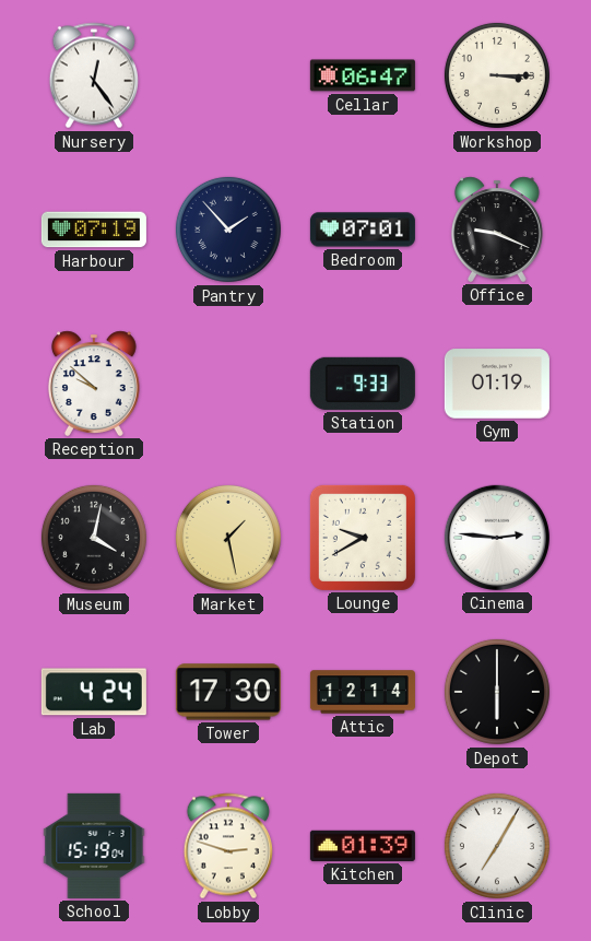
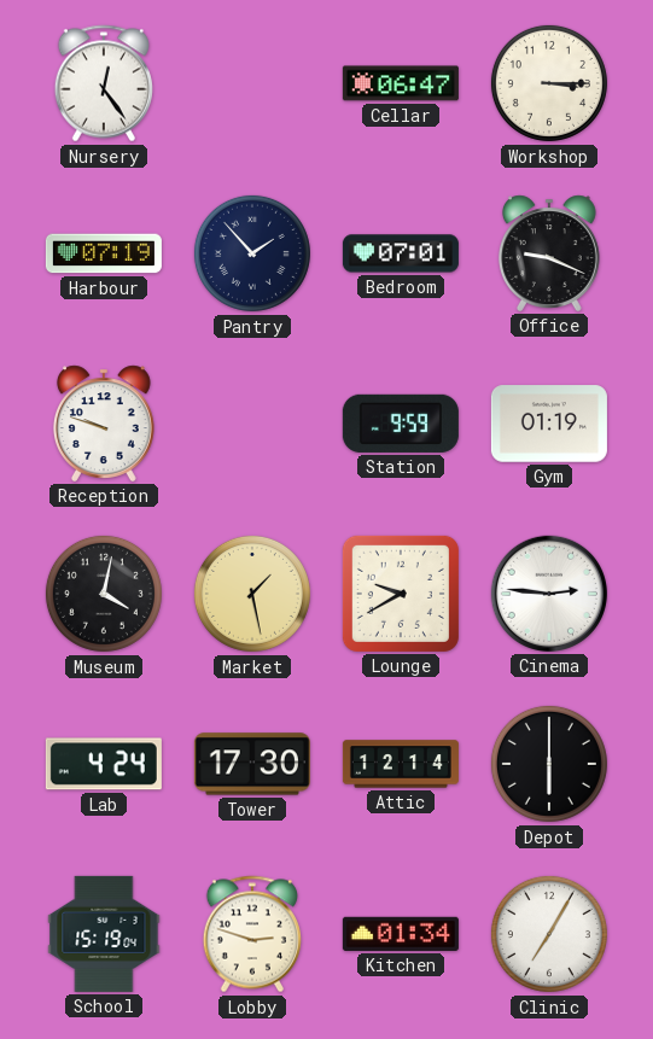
Reception: 9:52 -> 9:48
Station: 9:33 -> 9:59
Kitchen: 01:39 -> 01:34
